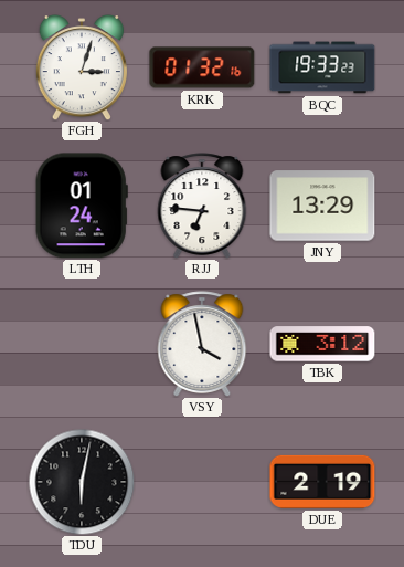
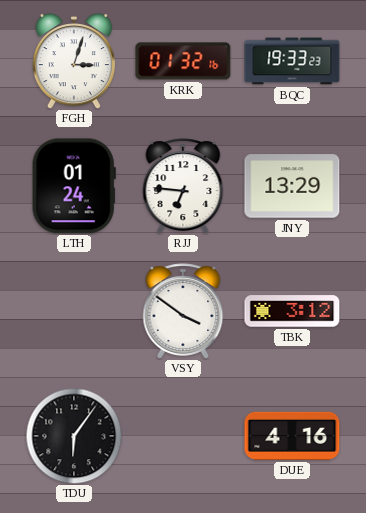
VSY: 3:58 -> 3:51
TDU: 6:02 -> 6:06
DUE: 2:19 -> 4:16
